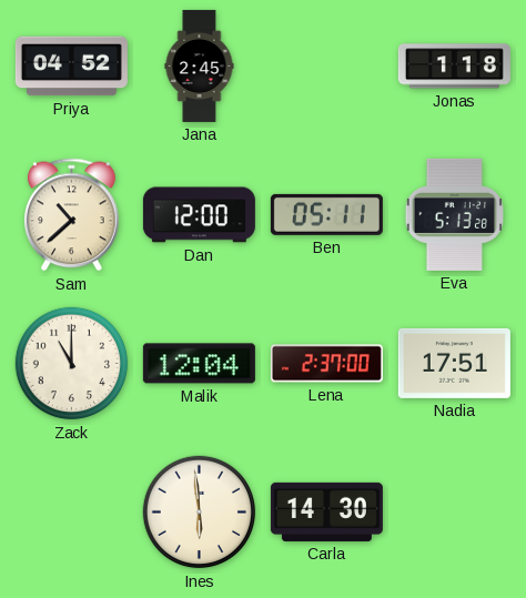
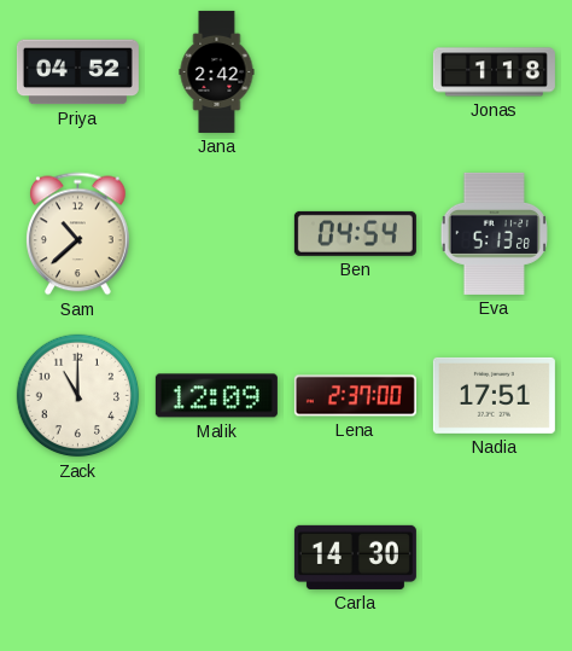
Jana: 2:45 -> 2:42
Dan: 12:00 -> none
Ben: 05:11 -> 04:54
Malik: 12:04 -> 12:09
Ines: 5:59 -> none
